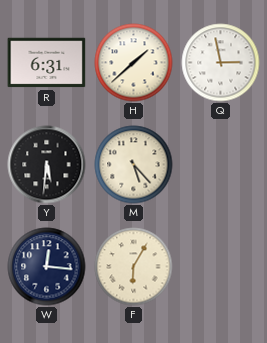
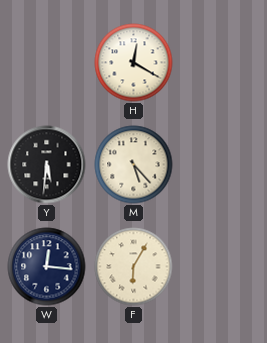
R: 6:31 -> none
H: 1:38 -> 12:20
Q: 2:58 -> none
